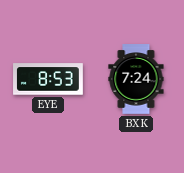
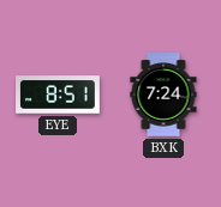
EYE: 8:53 -> 8:51
